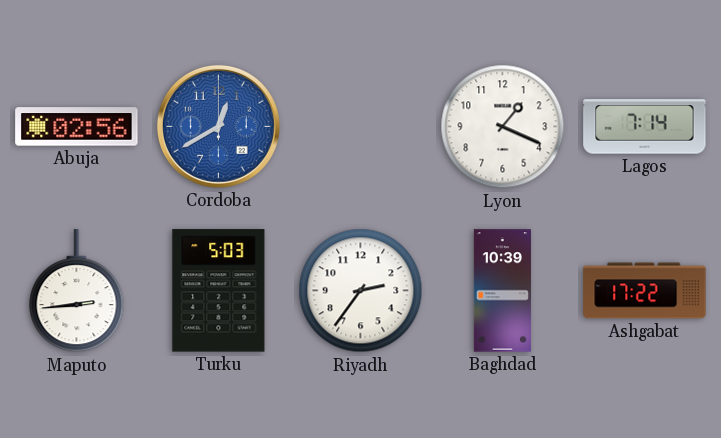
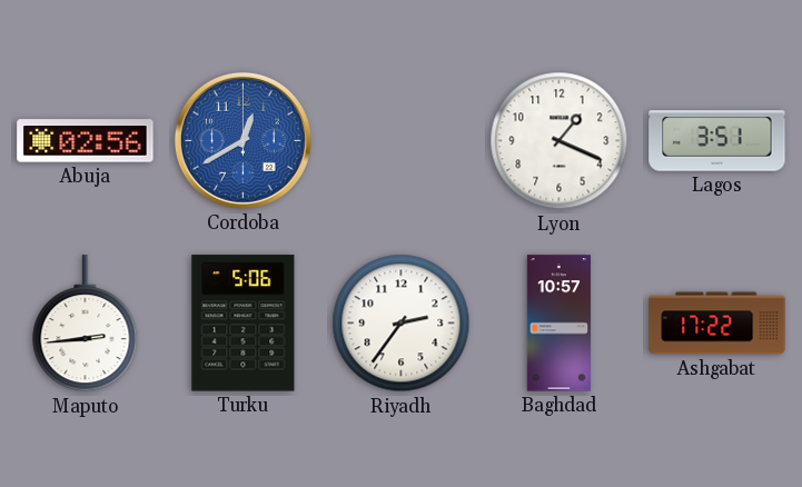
Lagos: 7:14 -> 3:51
Turku: 5:03 -> 5:06
Baghdad: 10:39 -> 10:57
